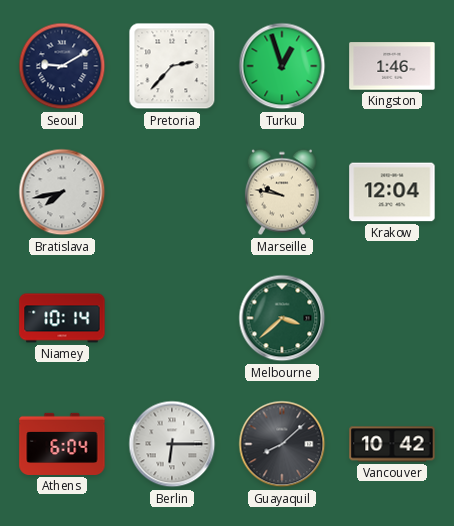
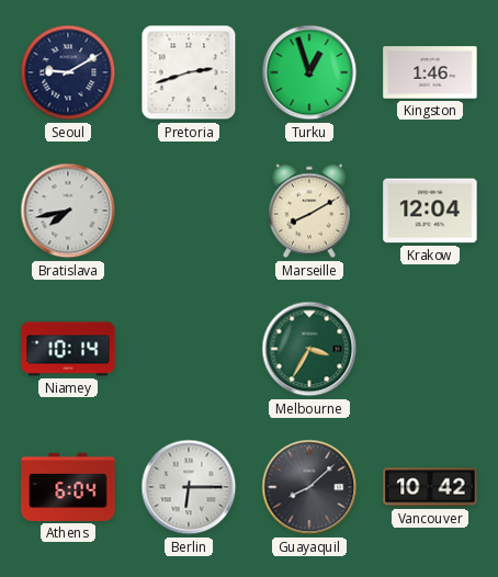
Pretoria: 2:37 -> 2:42
Marseille: 9:47 -> 8:10
Melbourne: 3:38 -> 3:35
